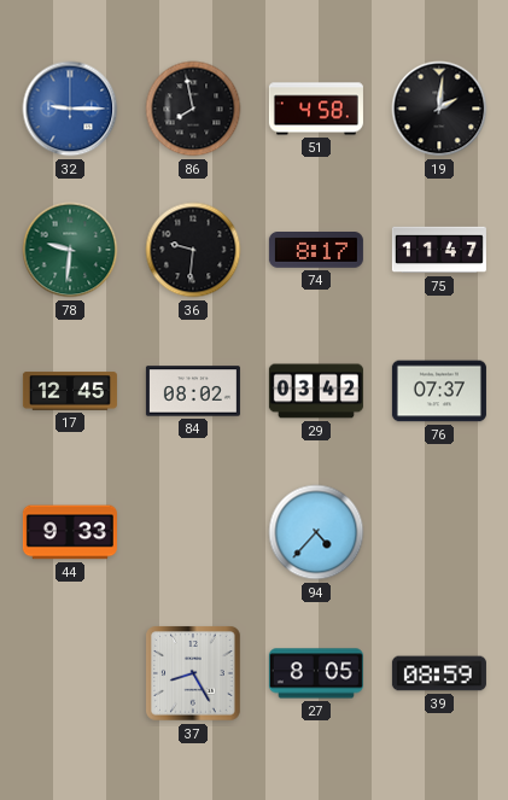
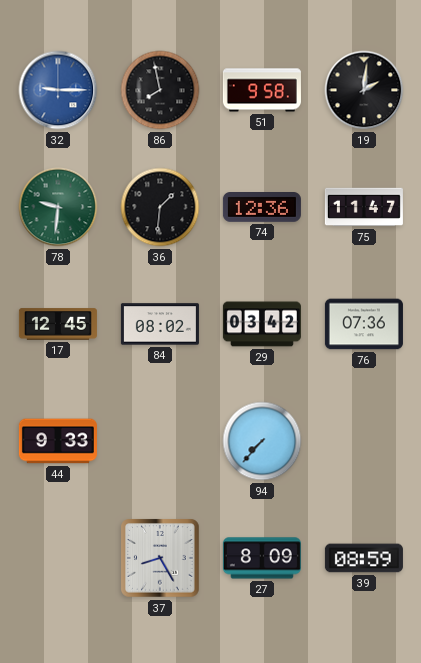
51: 4:58 -> 9:58
36: 9:31 -> 1:31
74: 8:17 -> 12:36
76: 07:37 -> 07:36
94: 4:37 -> 7:37
27: 8:05 -> 8:09
